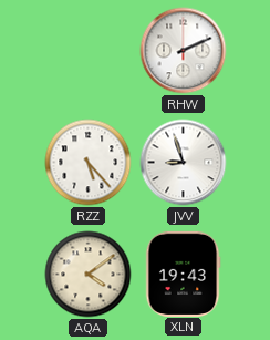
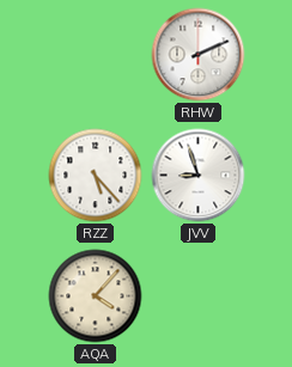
AQA: 4:09 -> 4:07
XLN: 19:43 -> none
